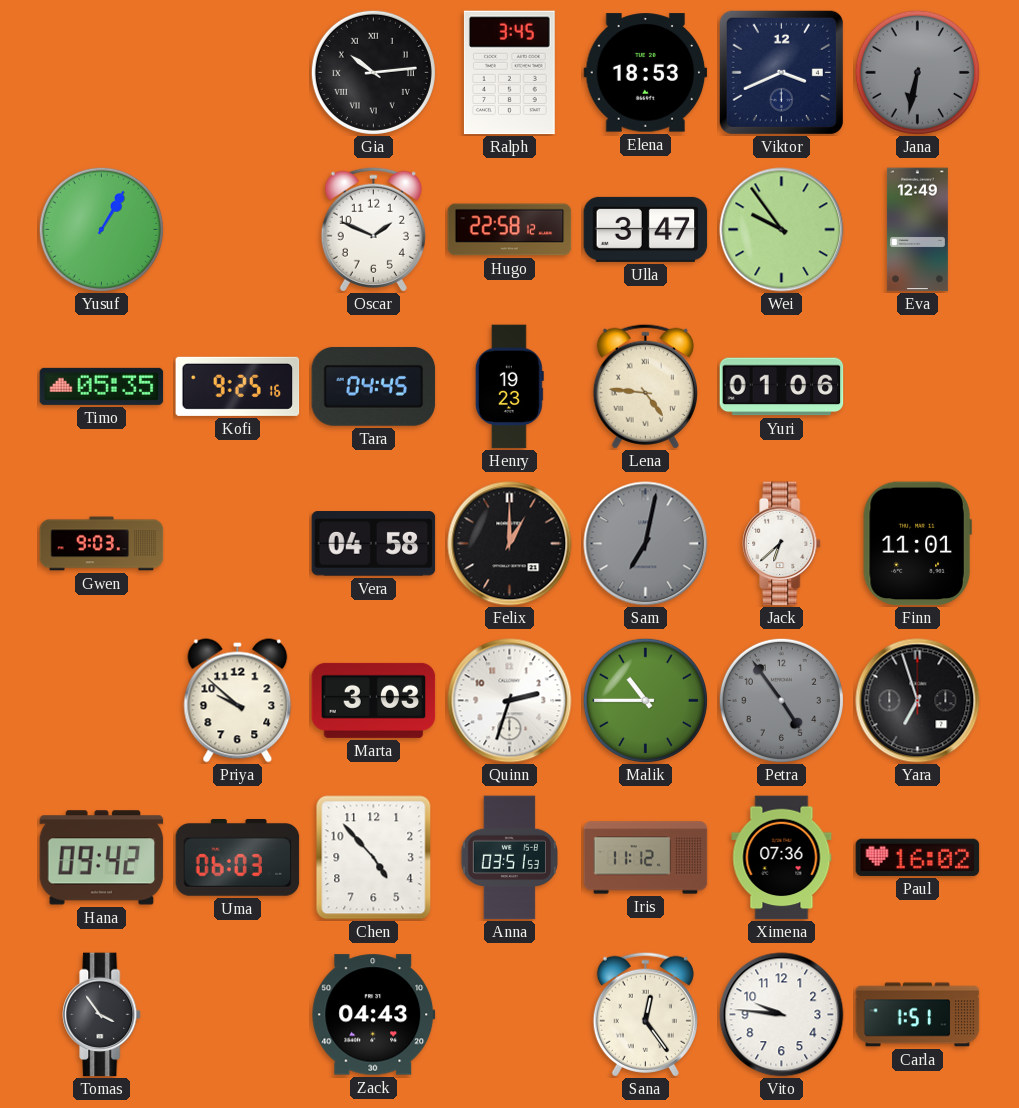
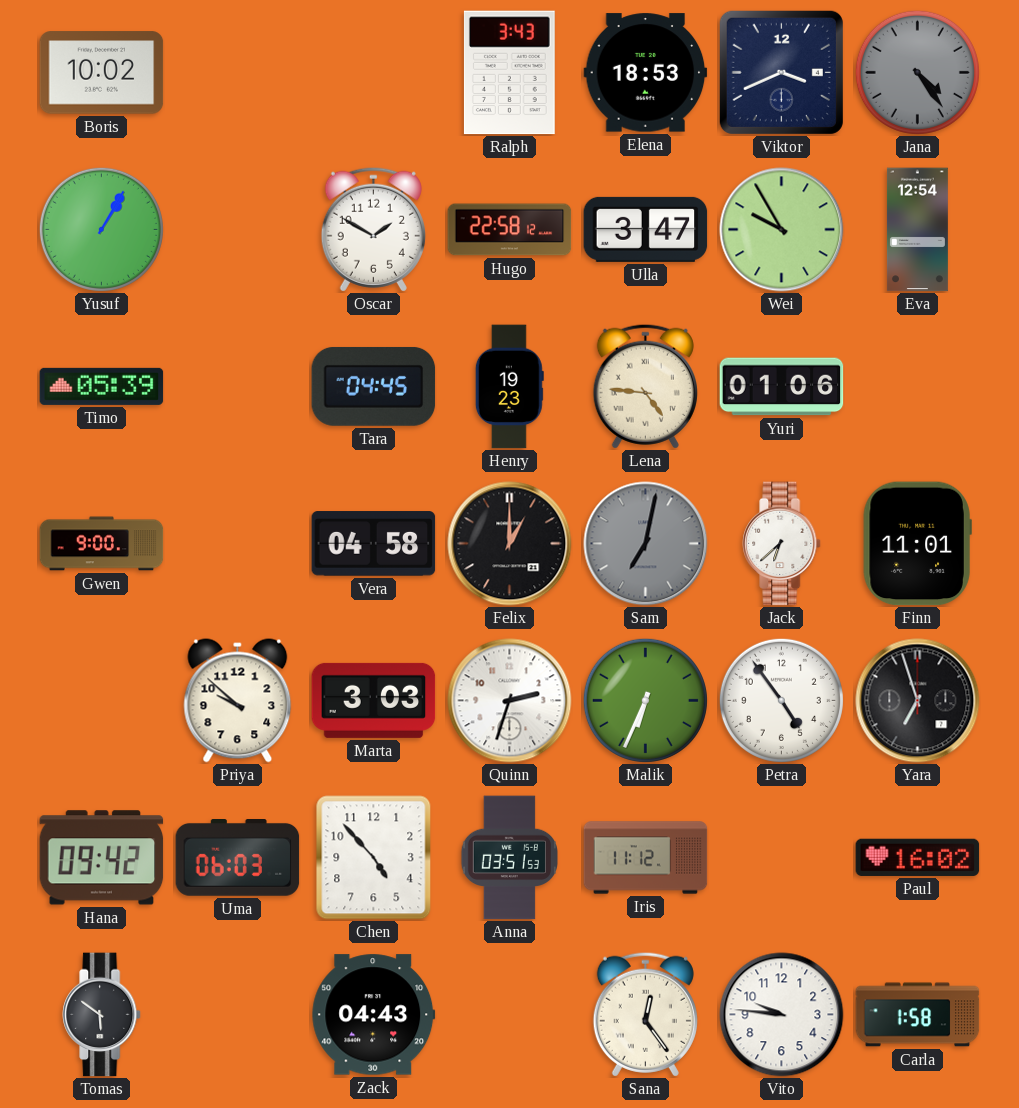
Boris: none -> 10:02
Gia: 10:14 -> none
Ralph: 3:45 -> 3:43
Jana: 6:32 -> 4:24
Oscar: 1:49 -> 1:50
Wei: 9:54 -> 9:55
Eva: 12:49 -> 12:54
Timo: 05:35 -> 05:39
Kofi: 9:25 -> none
Gwen: 9:03 -> 9:00
Malik: 10:45 -> 6:34
Petra dial: grey -> white
Ximena: 07:36 -> none
Tomas: 3:54 -> 5:51
Carla: 1:51 -> 1:58
